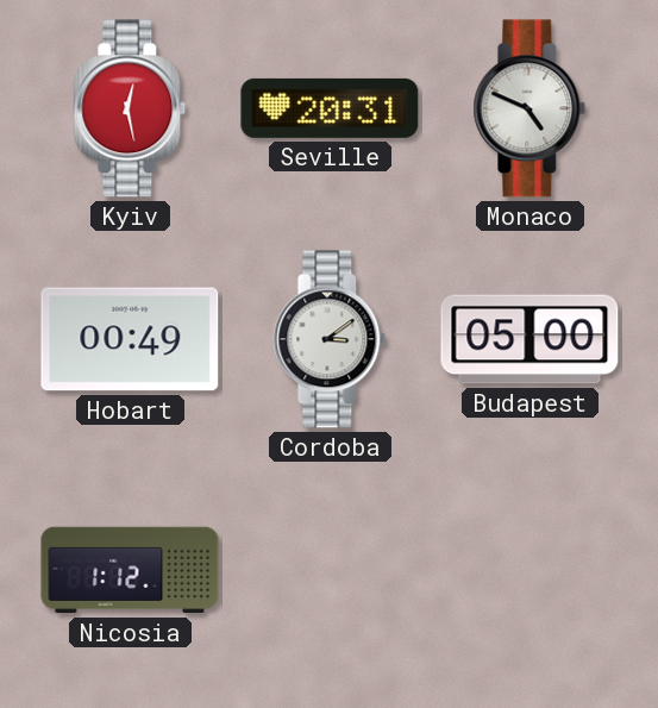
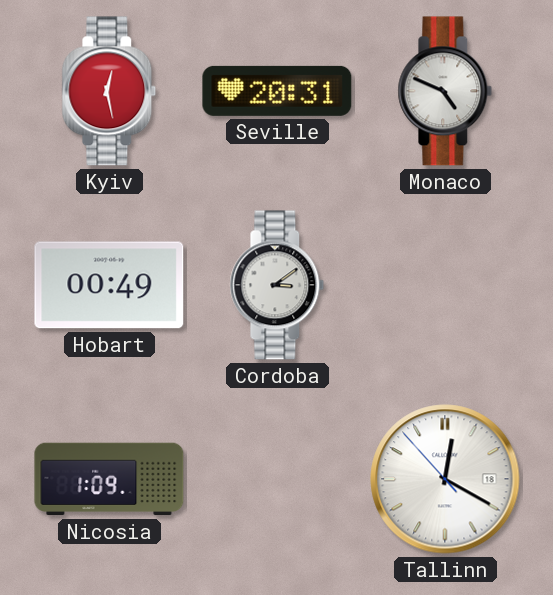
Budapest: 05:00 -> none
Nicosia: 1:12 -> 1:09
Tallinn: none -> 12:19
